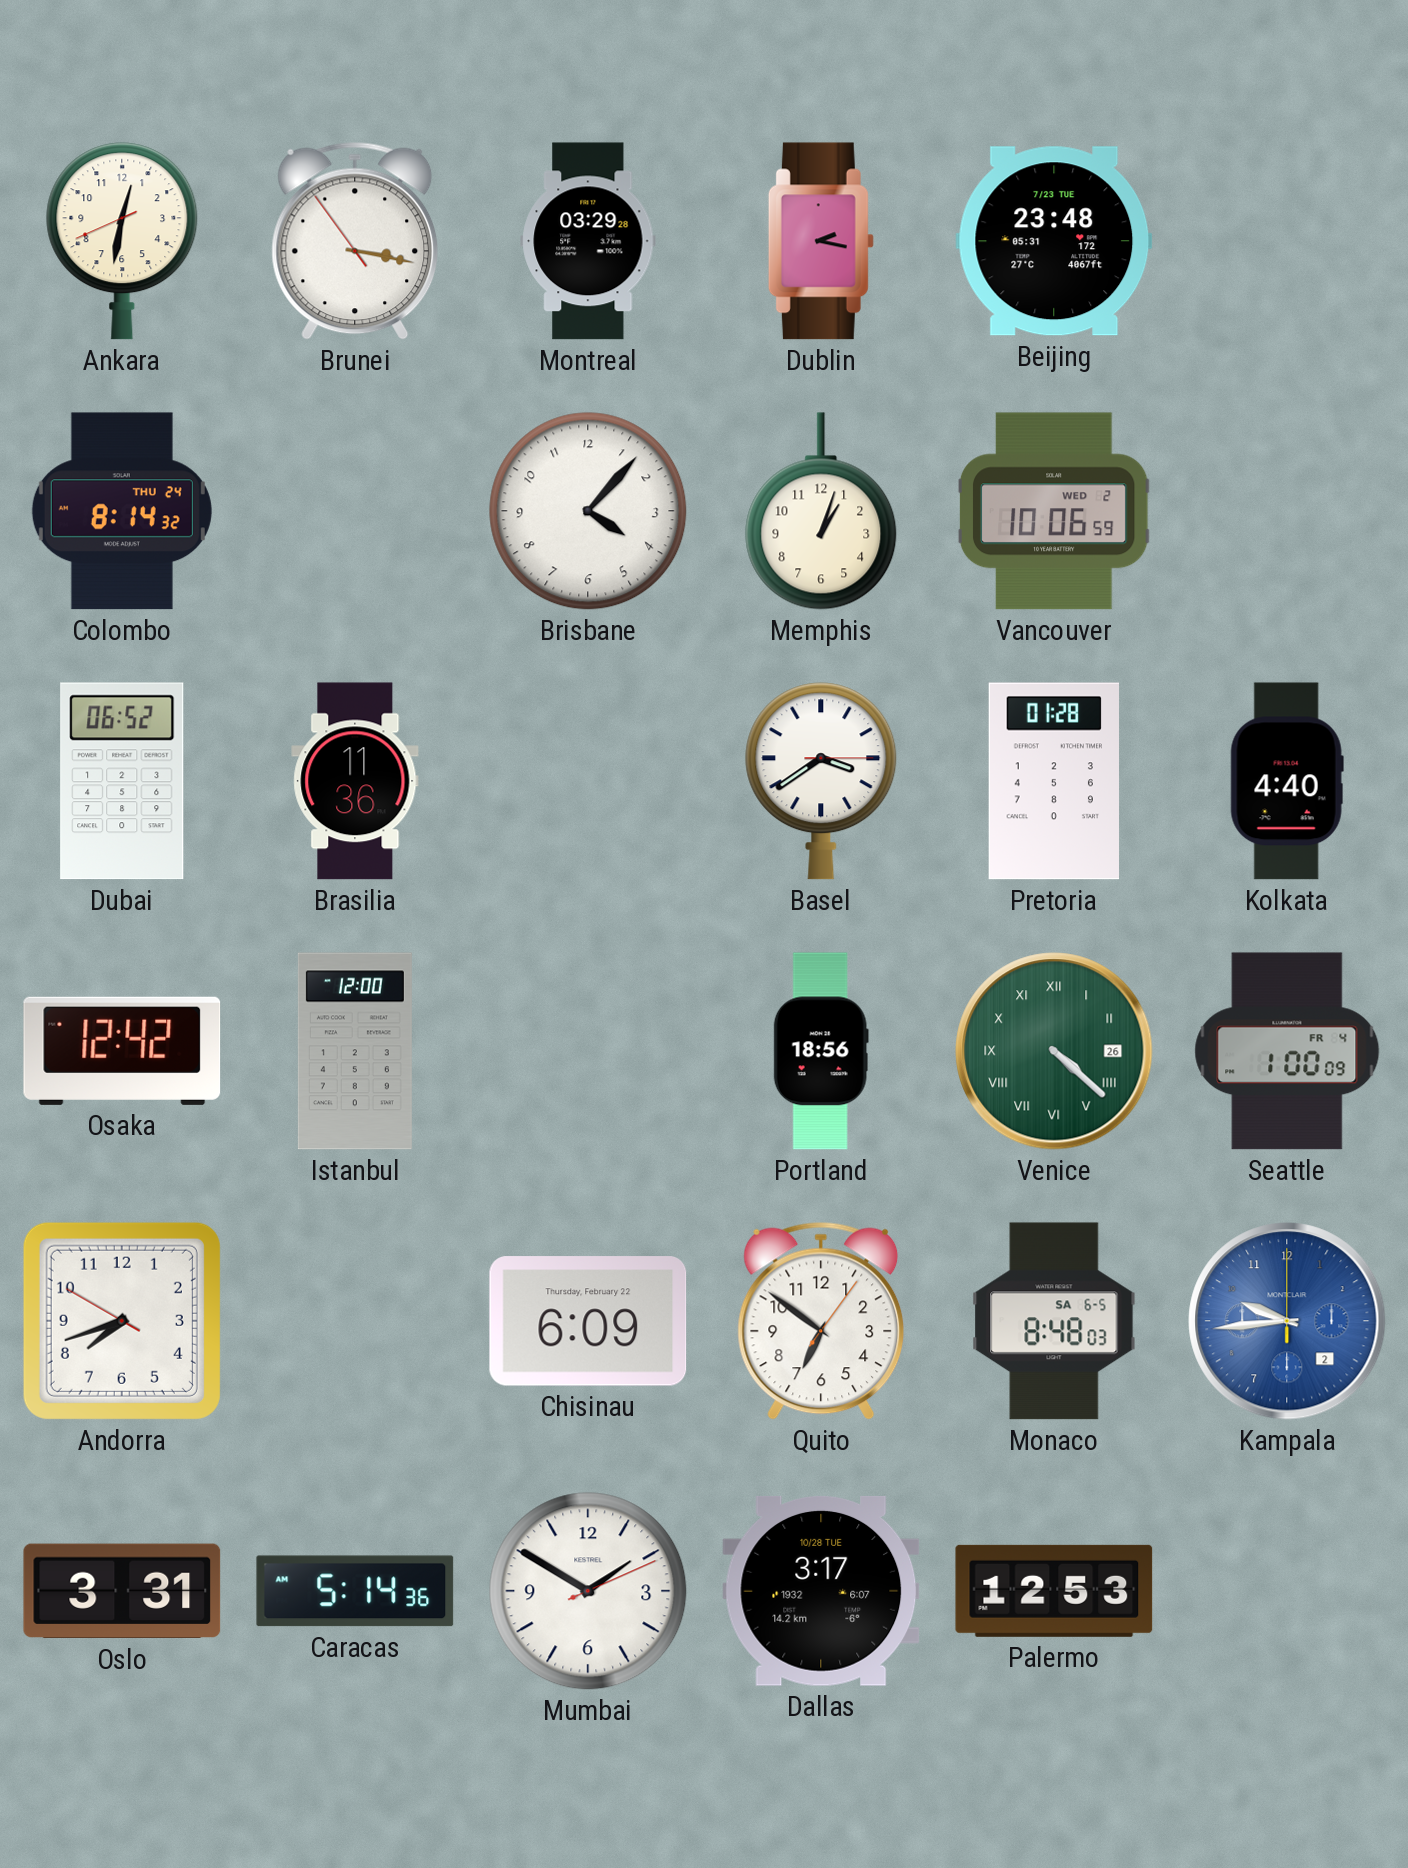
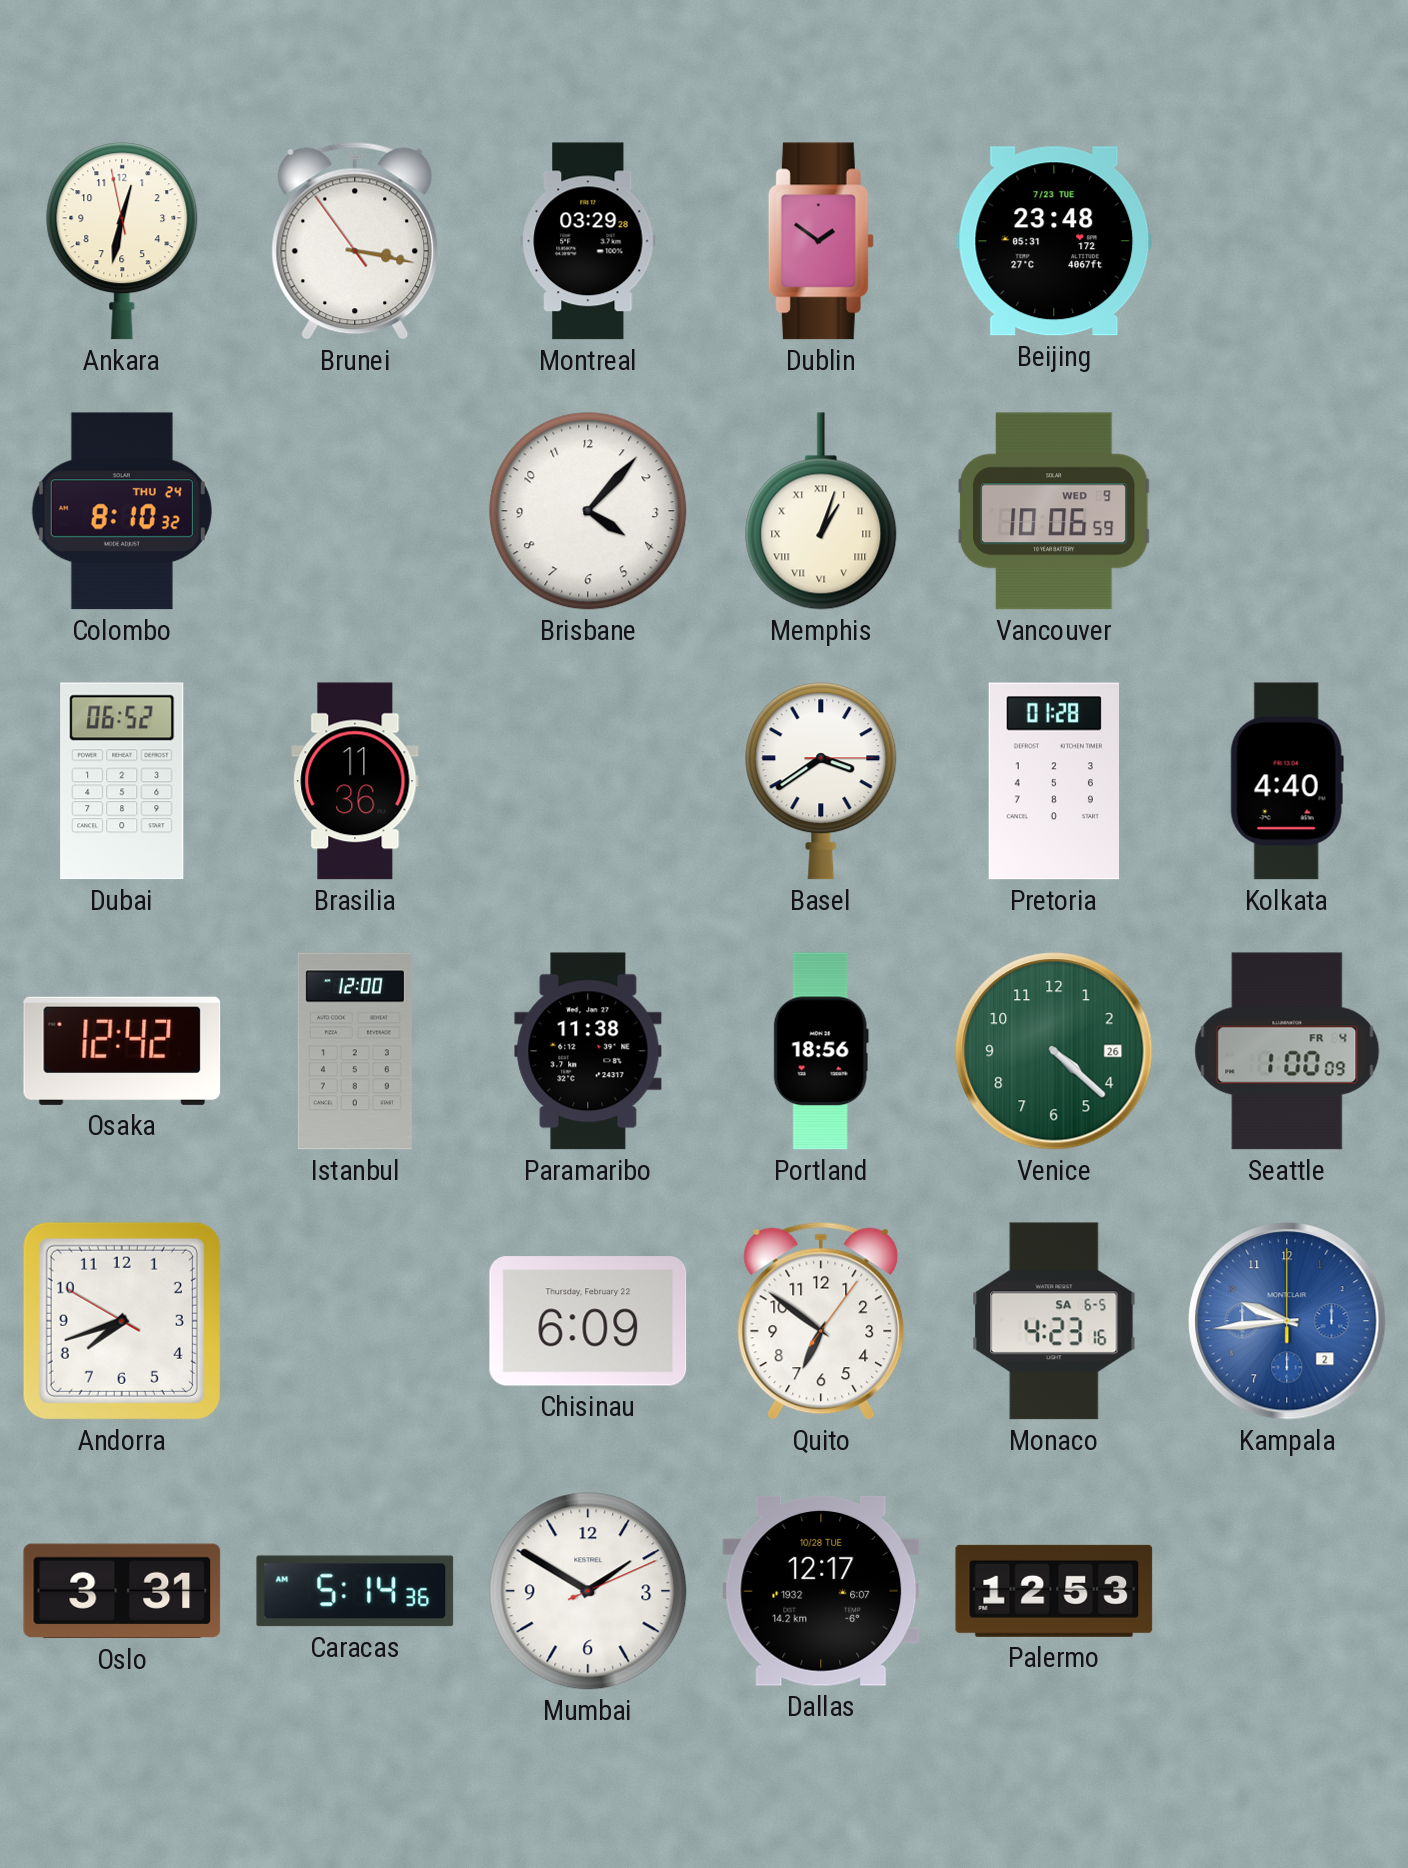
Ankara: 12:31:41 -> 12:31:58
Dublin: 2:17 -> 1:51
Colombo: 8:14 -> 8:10
Memphis numerals: Arabic -> Roman
Vancouver date: WED 2 -> WED 9
Paramaribo: none -> 11:38
Venice numerals: Roman -> Arabic
Monaco: 8:48 -> 4:23
Dallas: 3:17 -> 12:17
